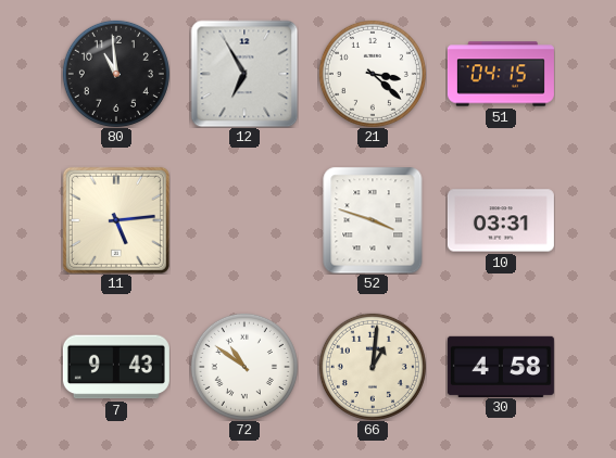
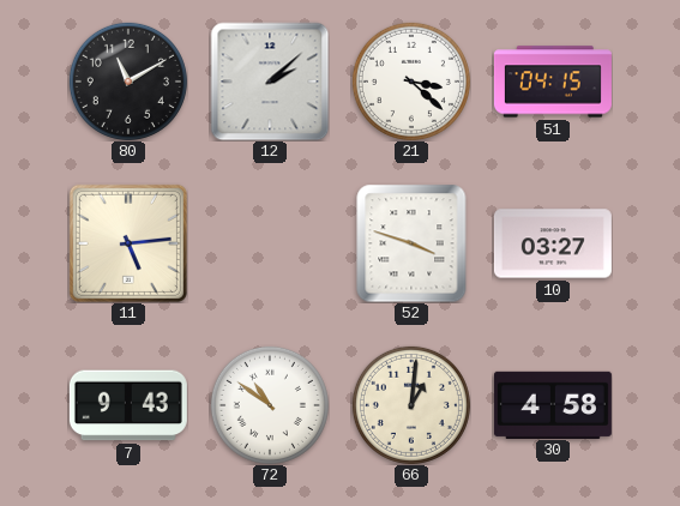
80: 10:59 -> 11:10
12: 6:55 -> 2:08
10: 03:31 -> 03:27
